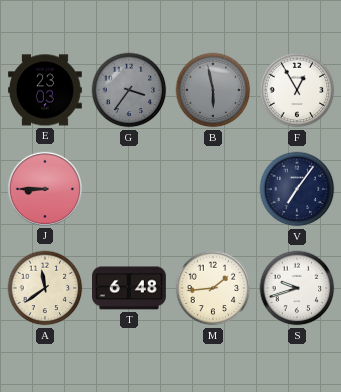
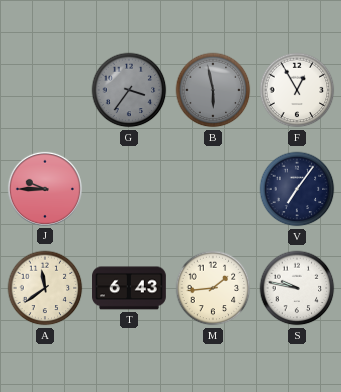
E: 23:03 -> none
J: 8:45 -> 9:45
T: 6:48 -> 6:43
S: 9:42 -> 9:47
